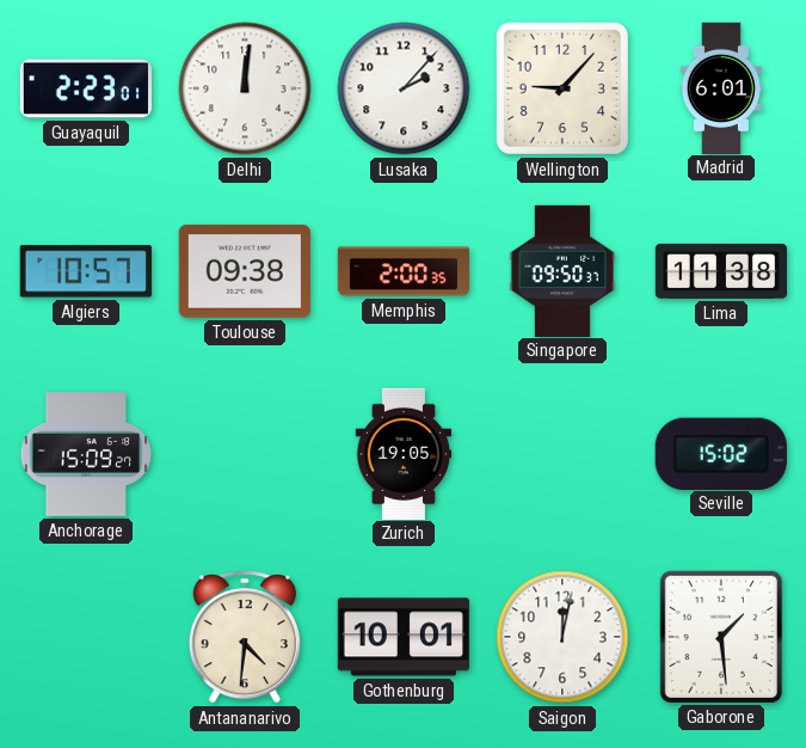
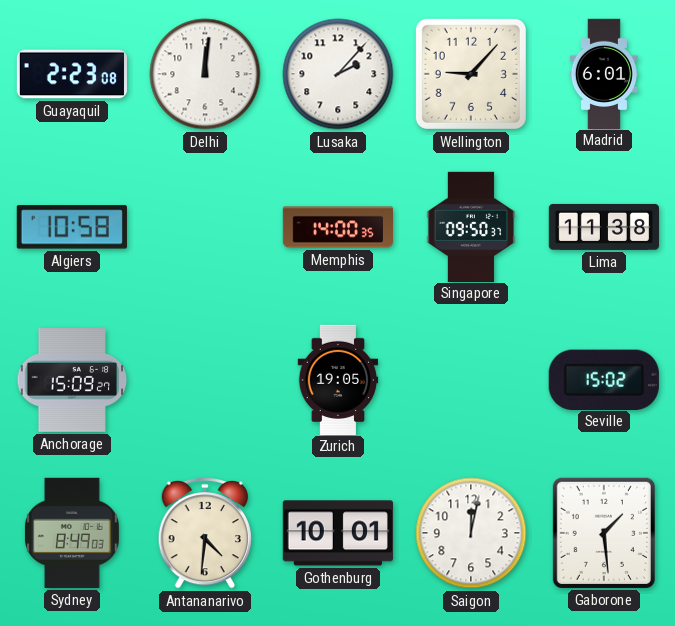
Guayaquil: 2:23:01 -> 2:23:08
Algiers: 10:57 -> 10:58
Toulouse: 09:38 -> none
Memphis: 2:00 -> 14:00
Sydney: none -> 8:49
